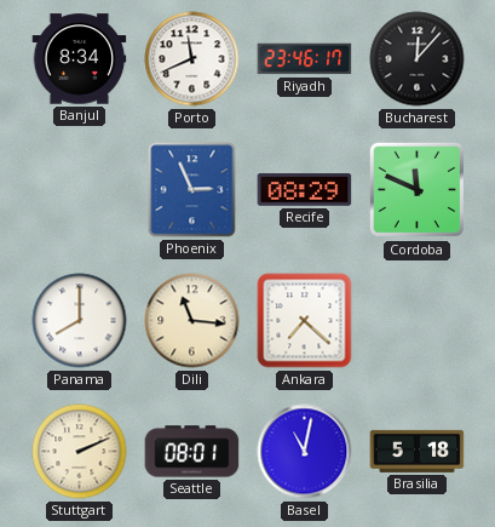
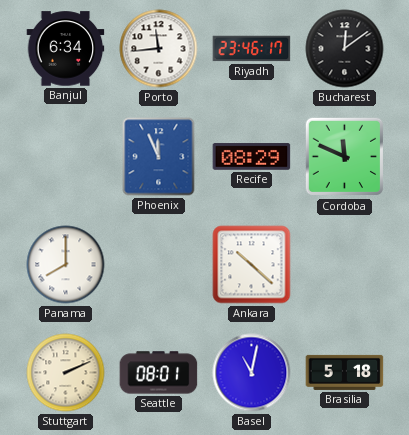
Banjul: 8:34 -> 6:34
Porto: 11:41 -> 11:44
Bucharest: 12:07 -> 12:09
Phoenix: 2:56 -> 11:56
Dili: 11:16 -> none
Ankara: 7:22 -> 10:22
